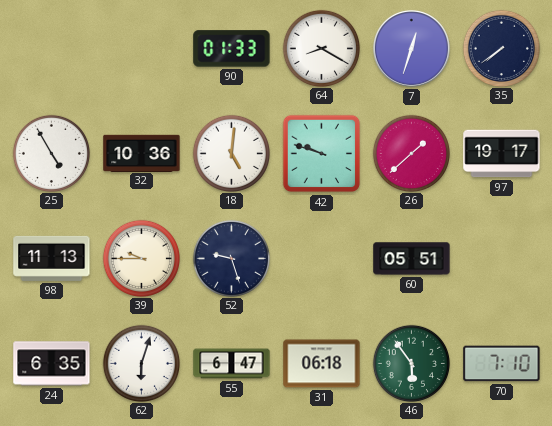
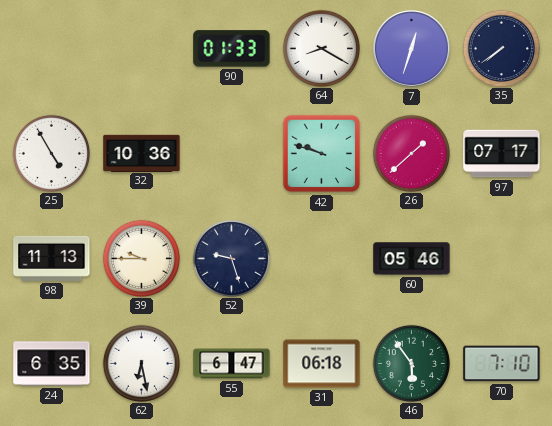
18: 5:01 -> none
97: 19:17 -> 07:17
60: 05:51 -> 05:46
62: 6:03 -> 6:28
